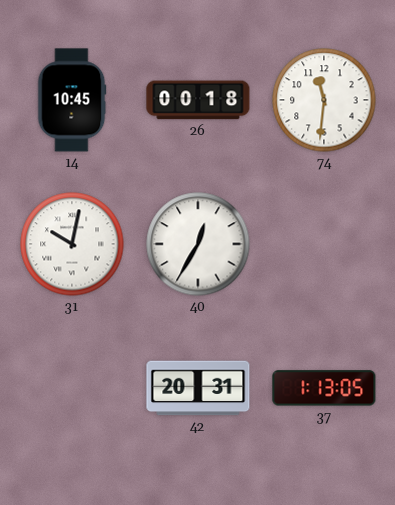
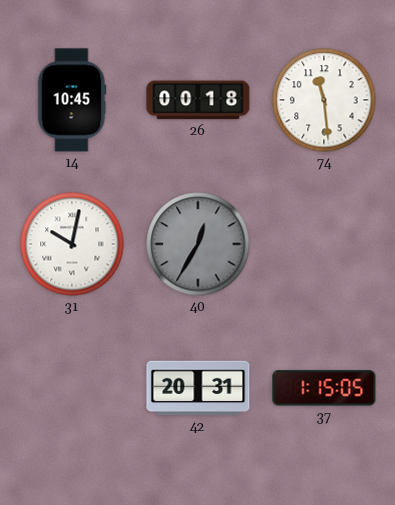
74: 11:31 -> 11:29
40 dial: white -> grey
37: 1:13 -> 1:15
